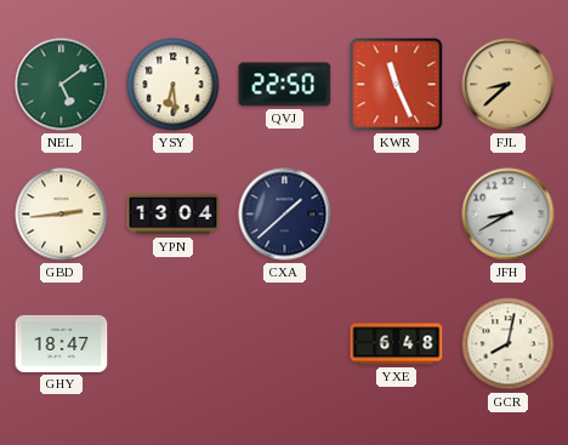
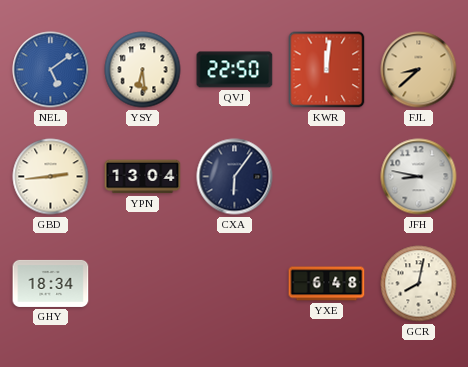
NEL dial: green -> blue
KWR: 11:26 -> 12:01
CXA: 1:38 -> 6:06
JFH: 8:40 -> 8:47
GHY: 18:47 -> 18:34
